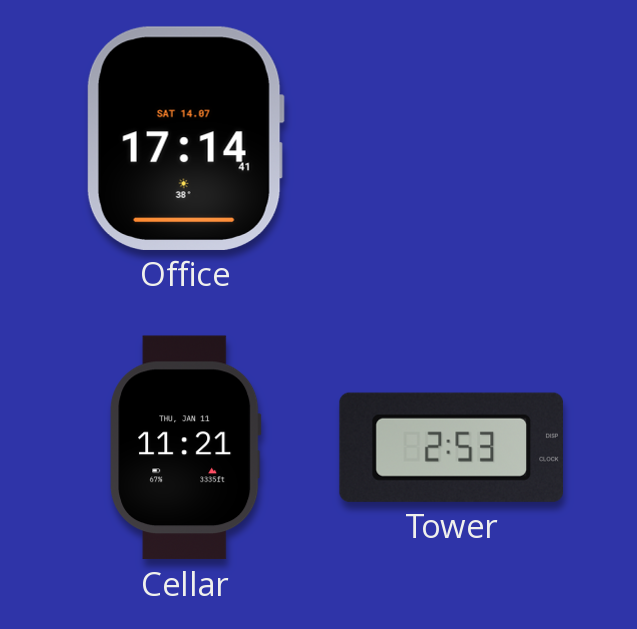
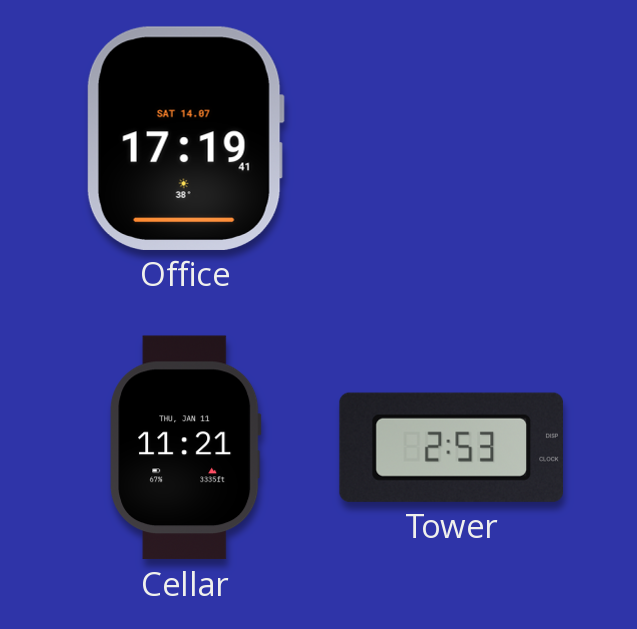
Office: 17:14 -> 17:19
